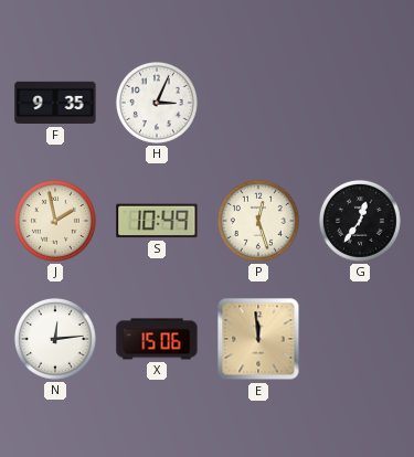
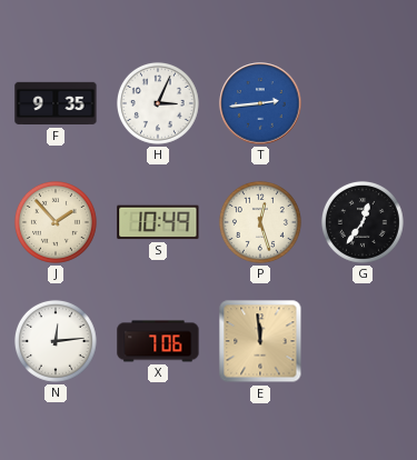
T: none -> 2:44
J: 1:58 -> 1:53
X: 15:06 -> 7:06
